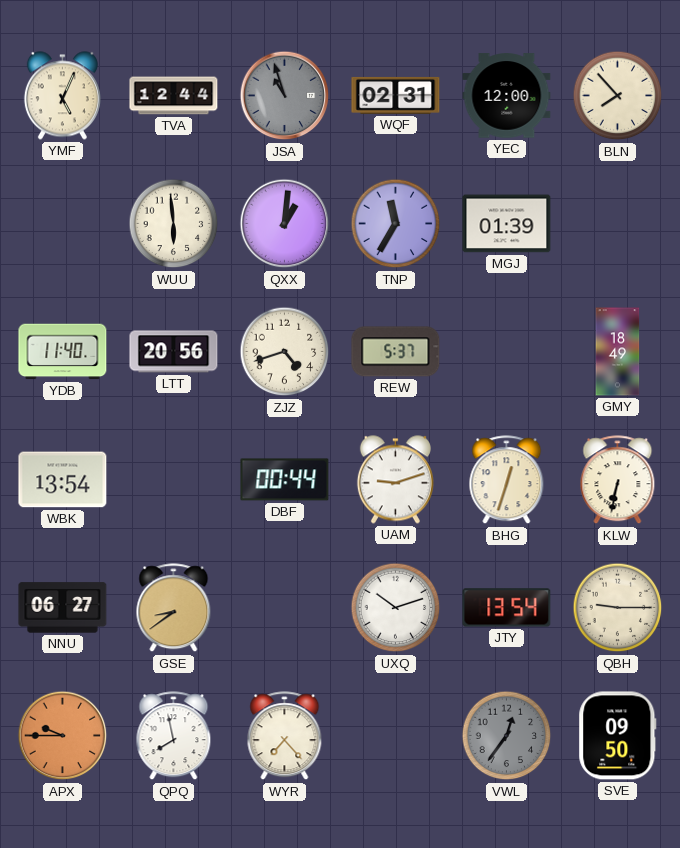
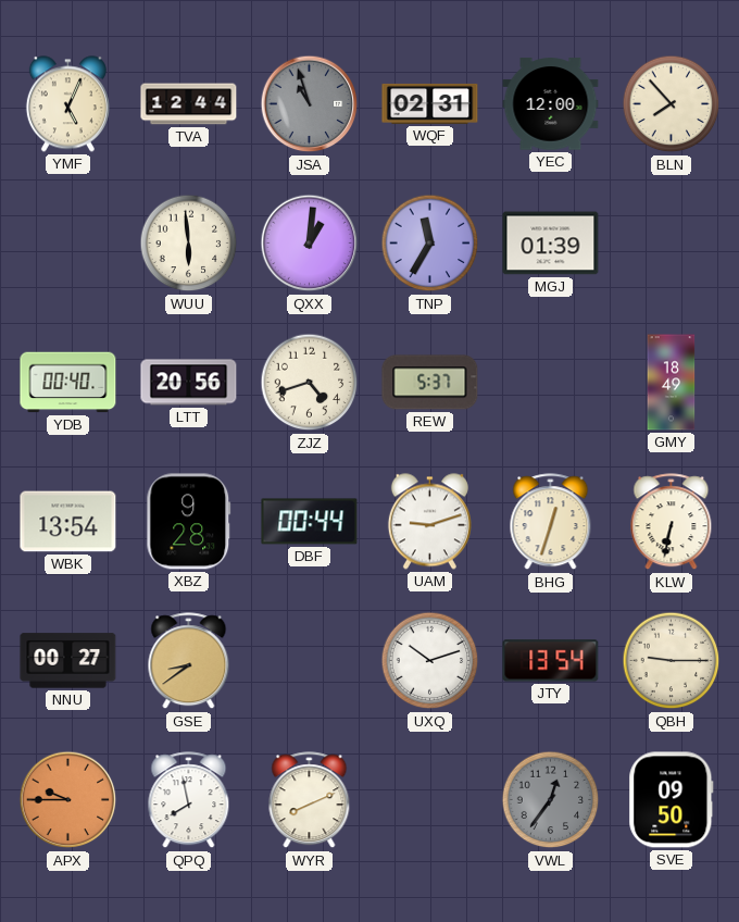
YDB: 11:40 -> 00:40
XBZ: none -> 9:28
NNU: 06:27 -> 00:27
WYR: 7:23 -> 8:11
